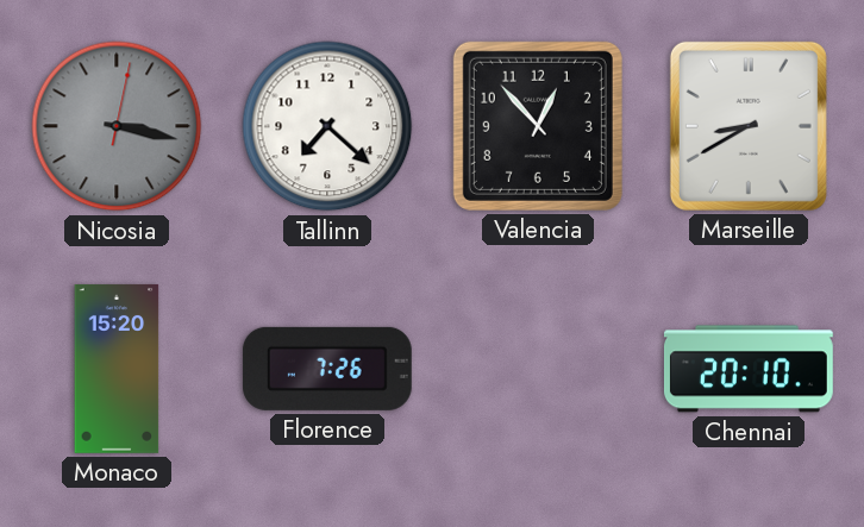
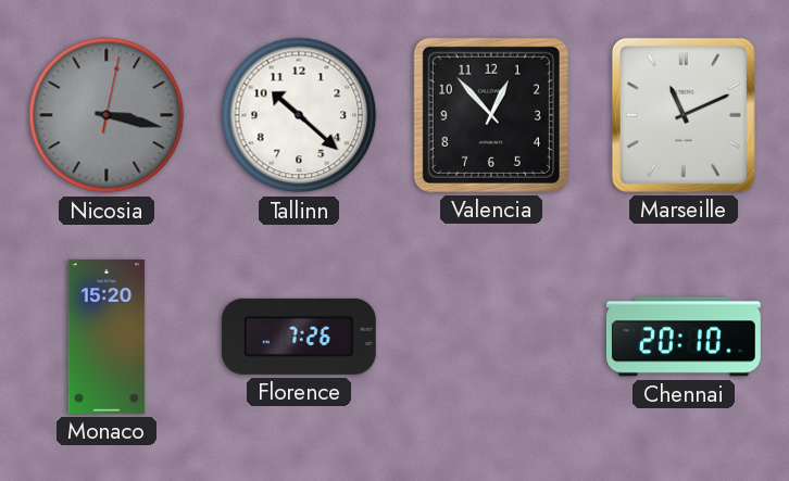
Tallinn: 7:22 -> 10:22
Marseille: 8:40 -> 11:11
